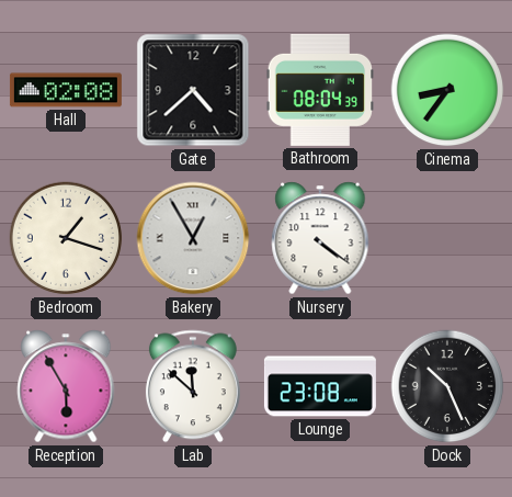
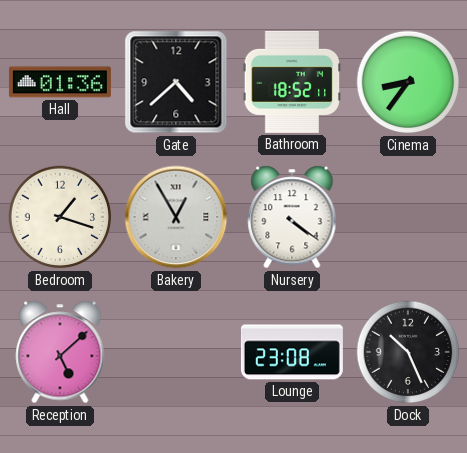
Hall: 02:08 -> 01:36
Bathroom: 08:04 -> 18:52
Reception: 5:55 -> 5:08
Lab: 11:52 -> none
